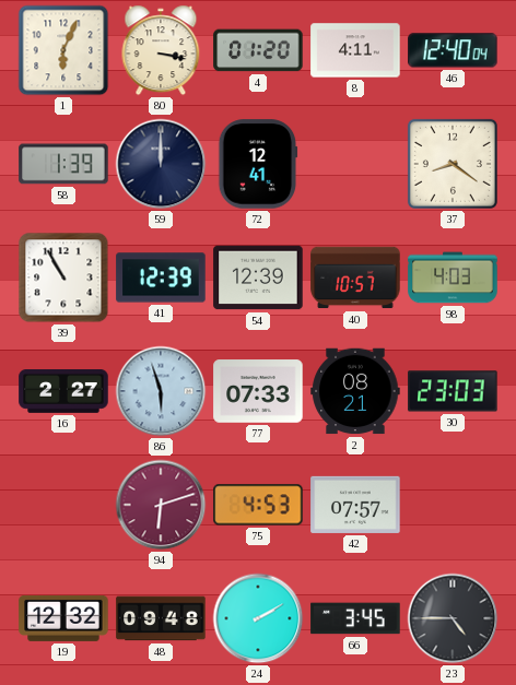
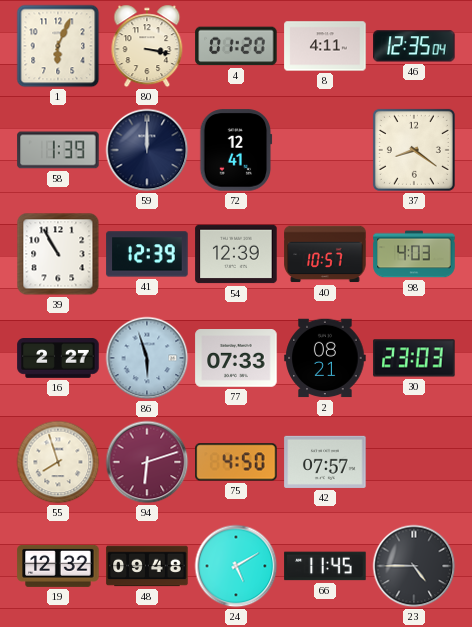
46: 12:40 -> 12:35
55: none -> 7:57
75: 4:53 -> 4:50
24: 2:10 -> 5:10
66: 3:45 -> 11:45
